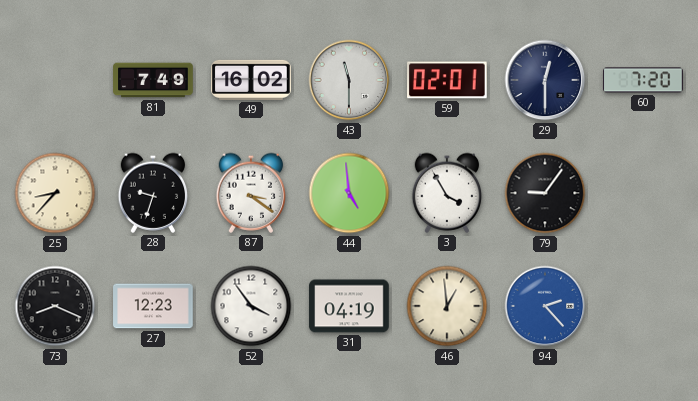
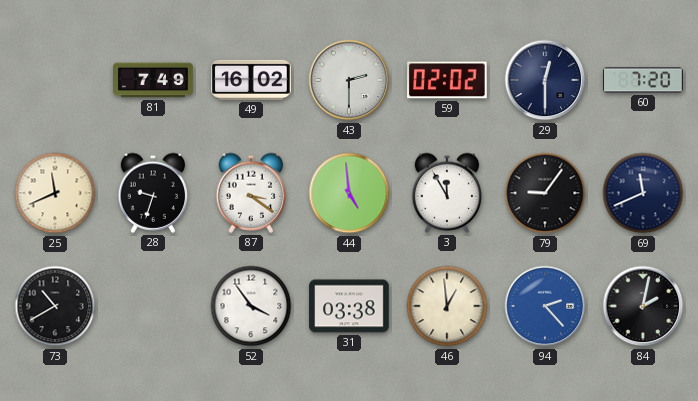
43: 11:30 -> 2:30
59: 02:01 -> 02:02
25: 8:37 -> 11:41
3: 3:55 -> 11:55
69: none -> 11:41
73: 8:19 -> 10:40
27: 12:23 -> none
31: 04:19 -> 03:38
84: none -> 2:02
